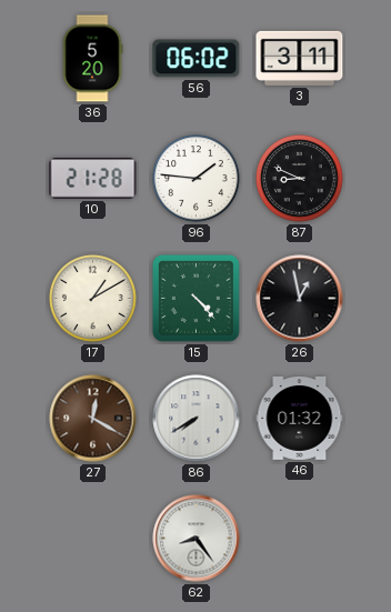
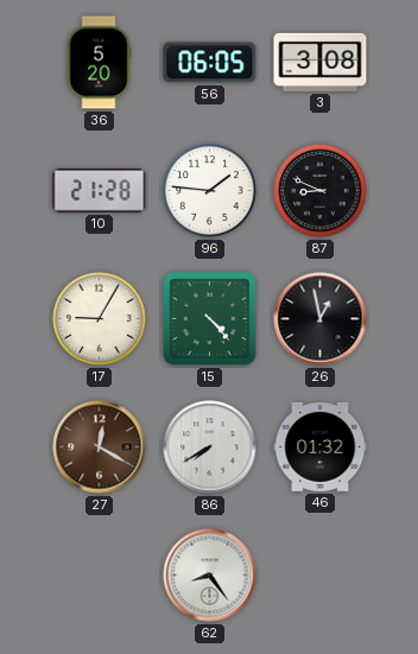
56: 06:02 -> 06:05
3: 3:11 -> 3:08
17: 1:10 -> 9:05
